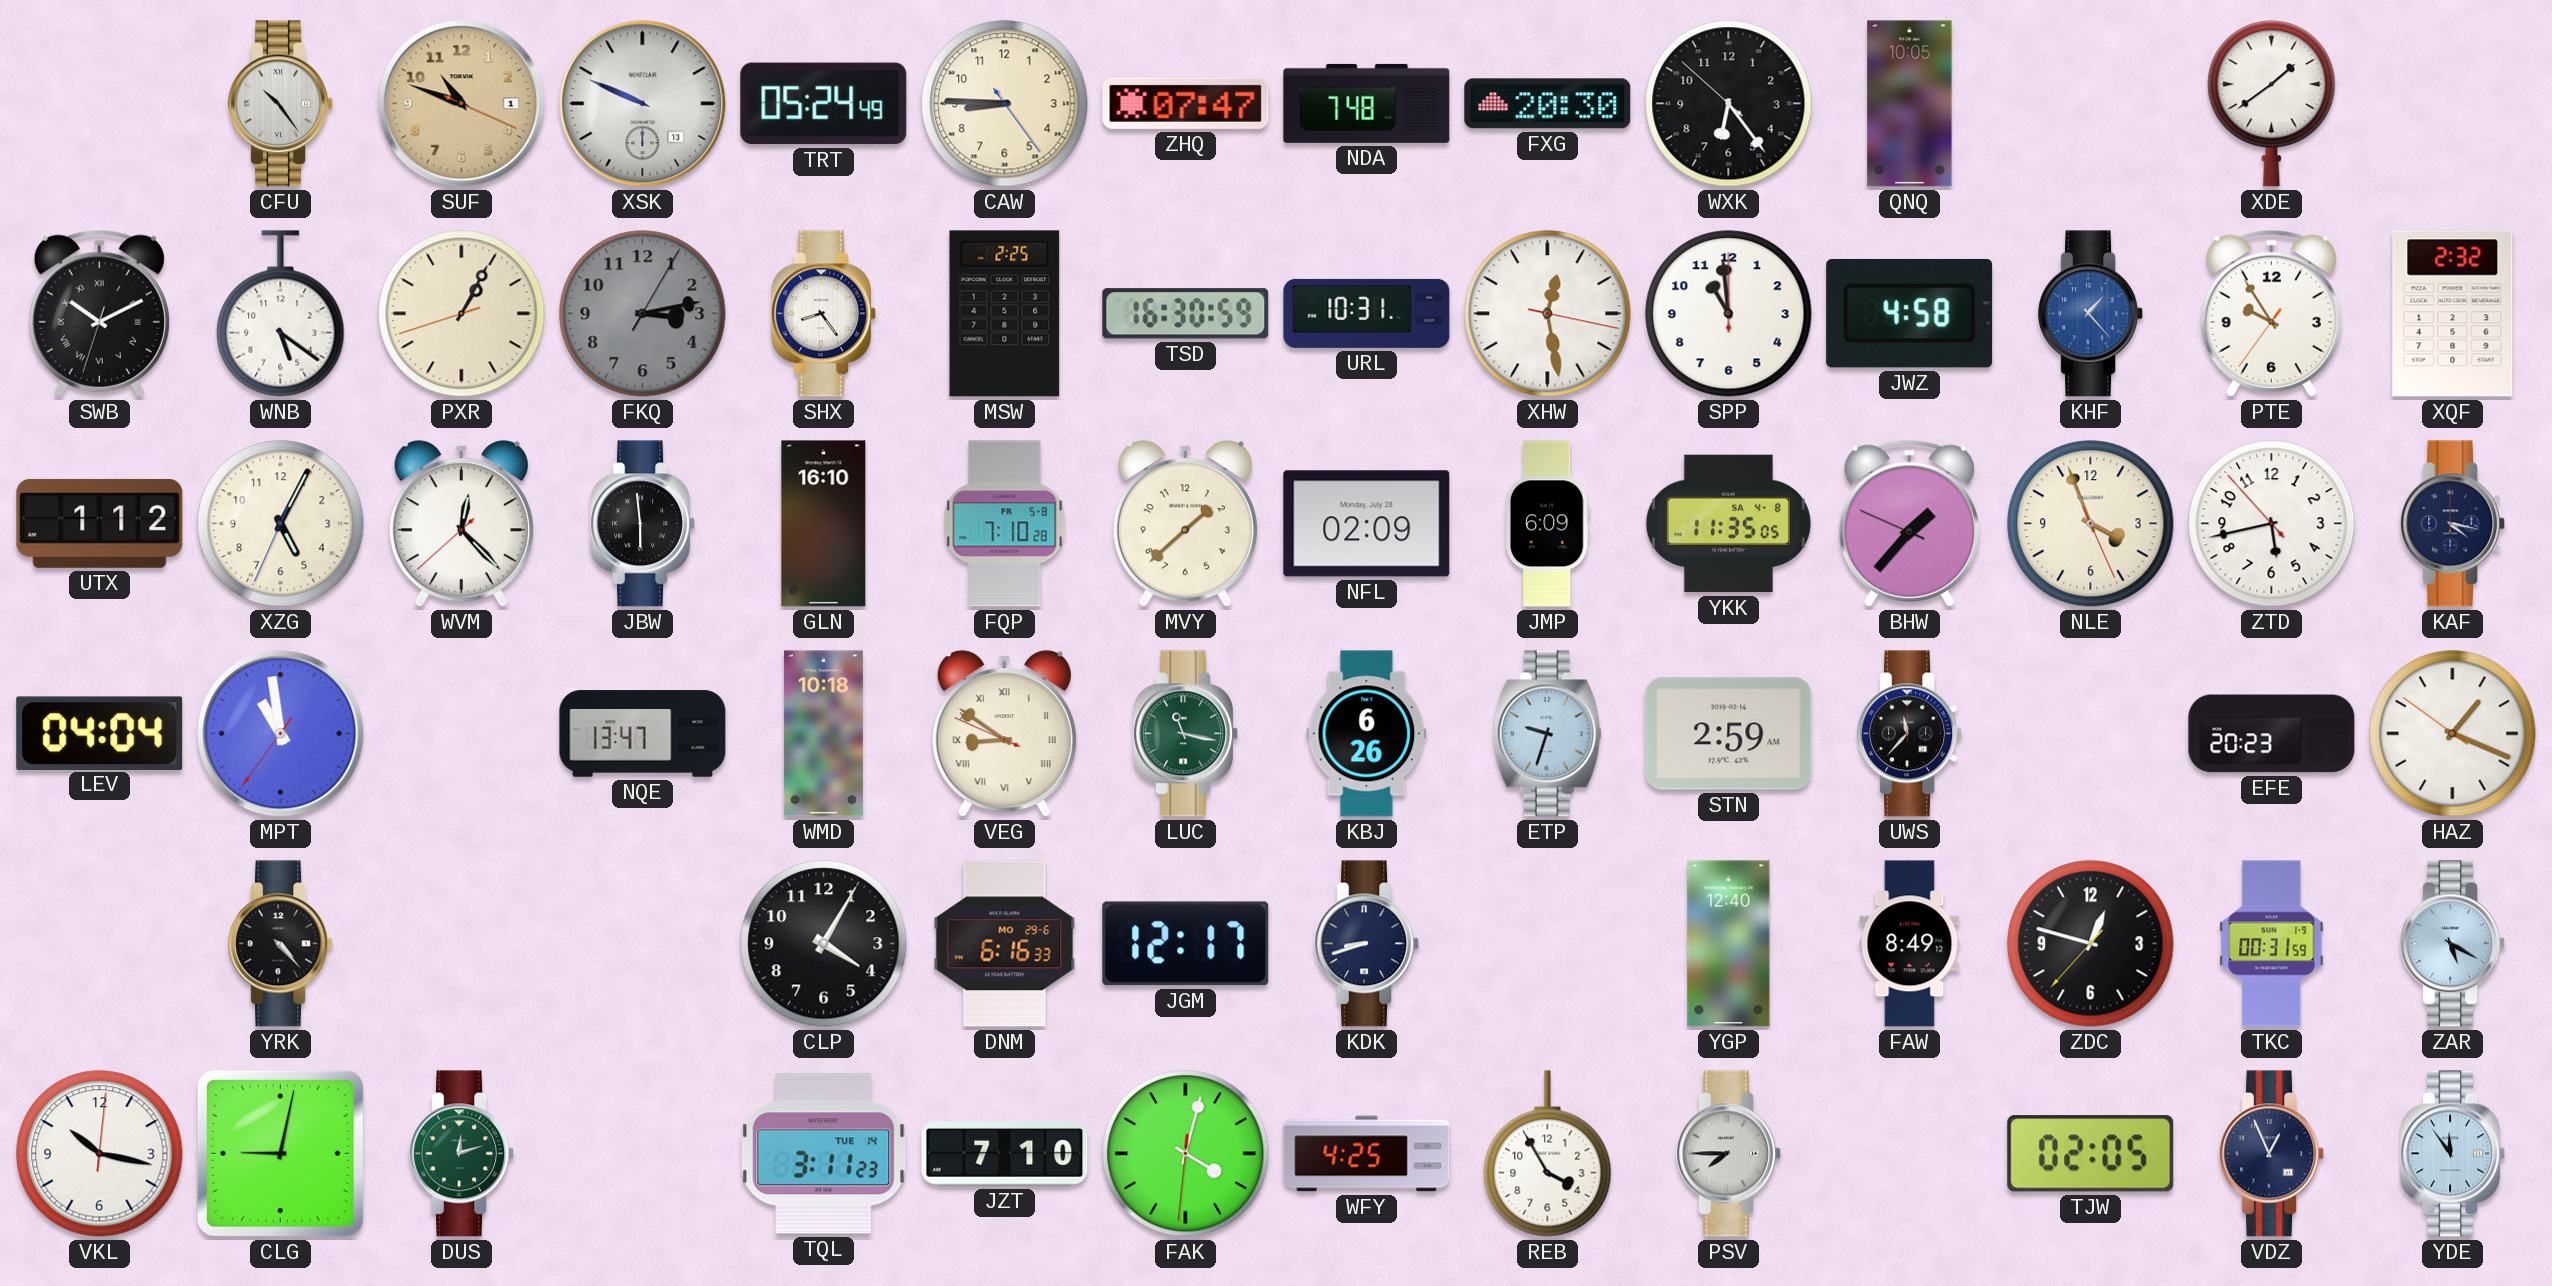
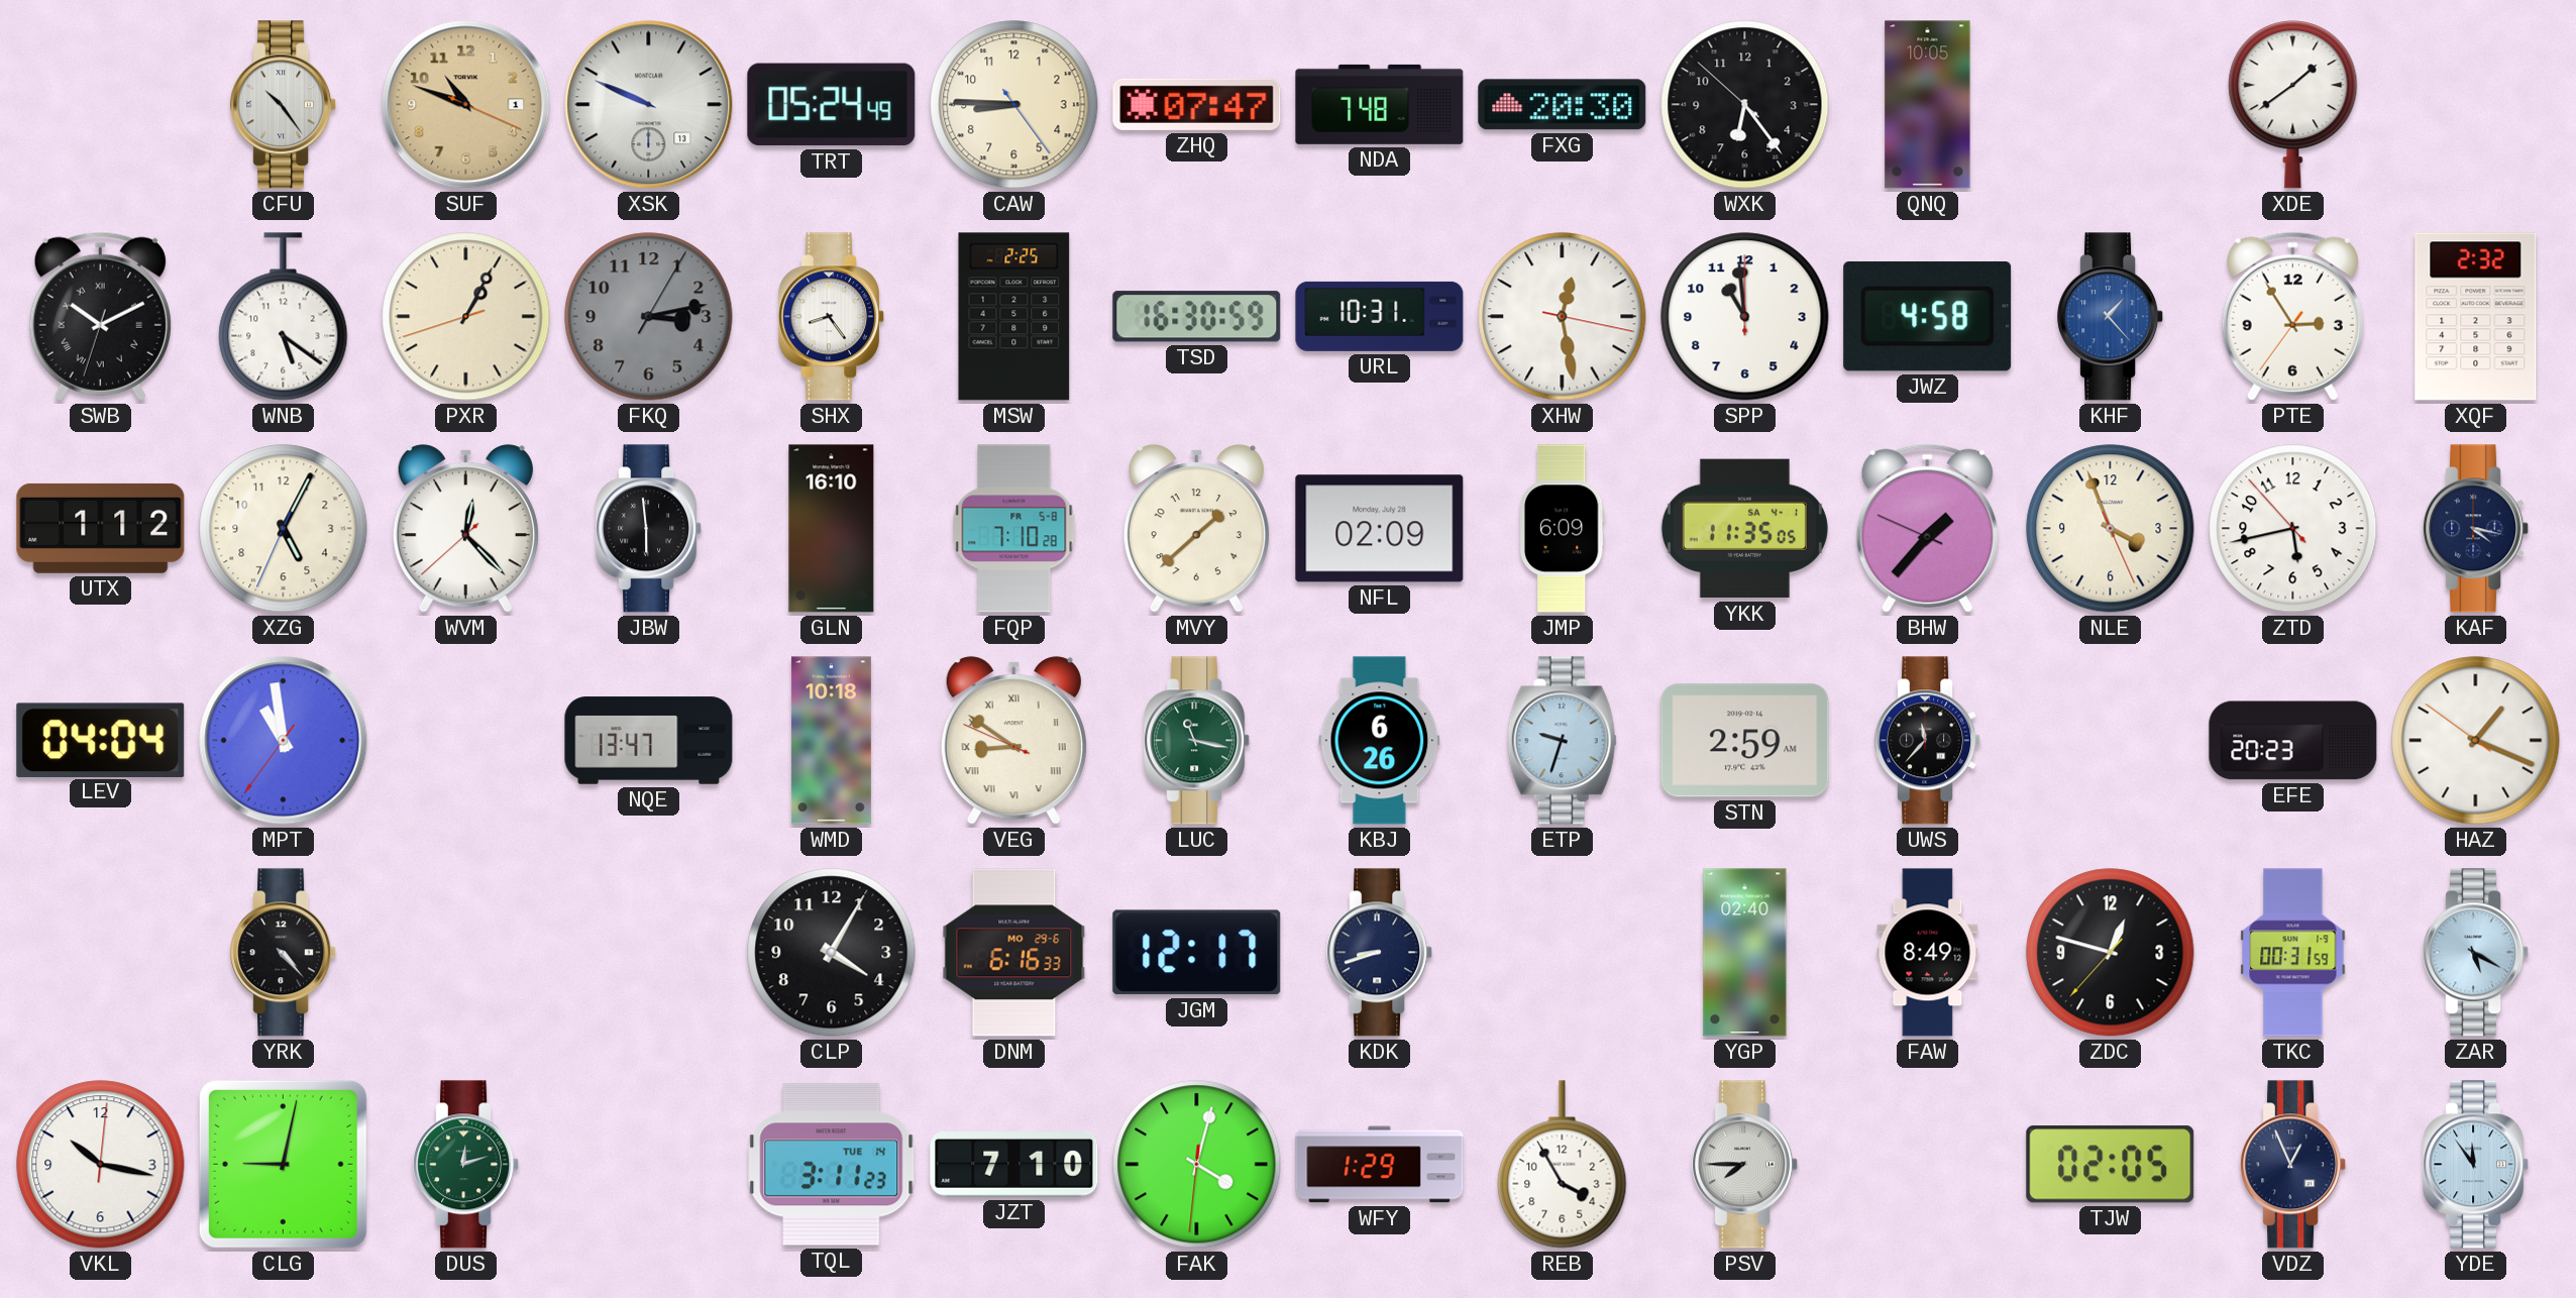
PTE: 9:54 -> 2:54
YKK date: SA 4-8 -> SA 4-1
YGP: 12:40 -> 02:40
WFY: 4:25 -> 1:29
